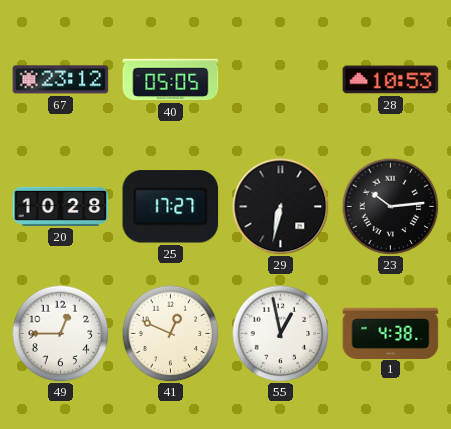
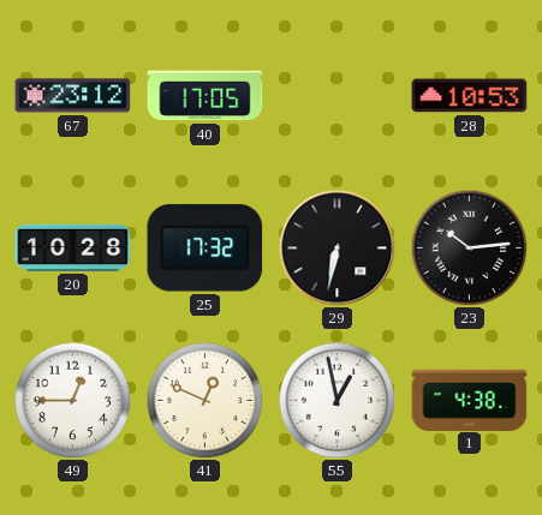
40: 05:05 -> 17:05
25: 17:27 -> 17:32
